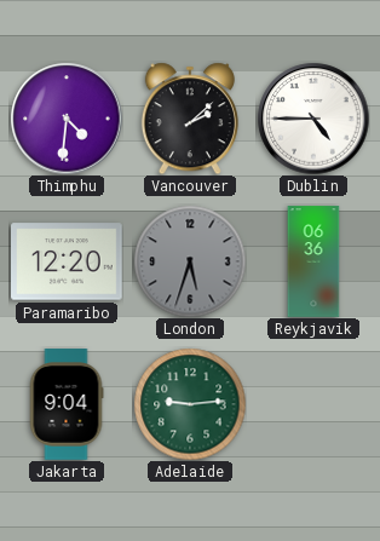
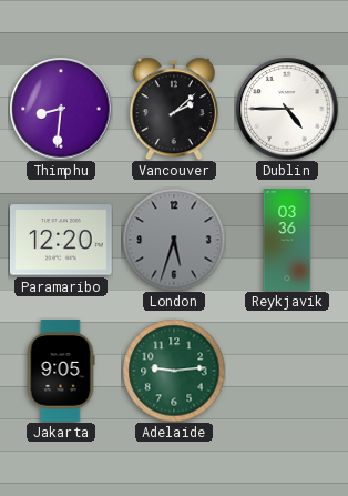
Thimphu: 4:31 -> 8:31
Reykjavik: 06:36 -> 03:36
Jakarta: 9:04 -> 9:05
